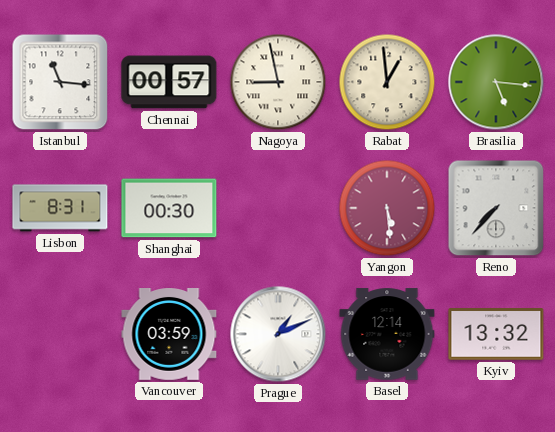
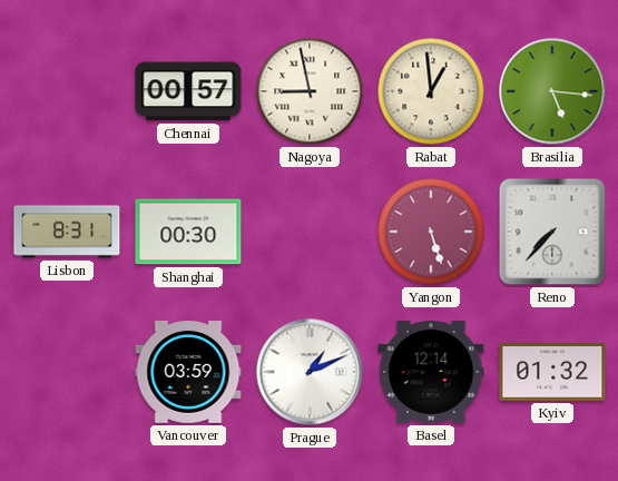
Istanbul: 11:16 -> none
Yangon: 5:29 -> 5:27
Kyiv: 13:32 -> 01:32
